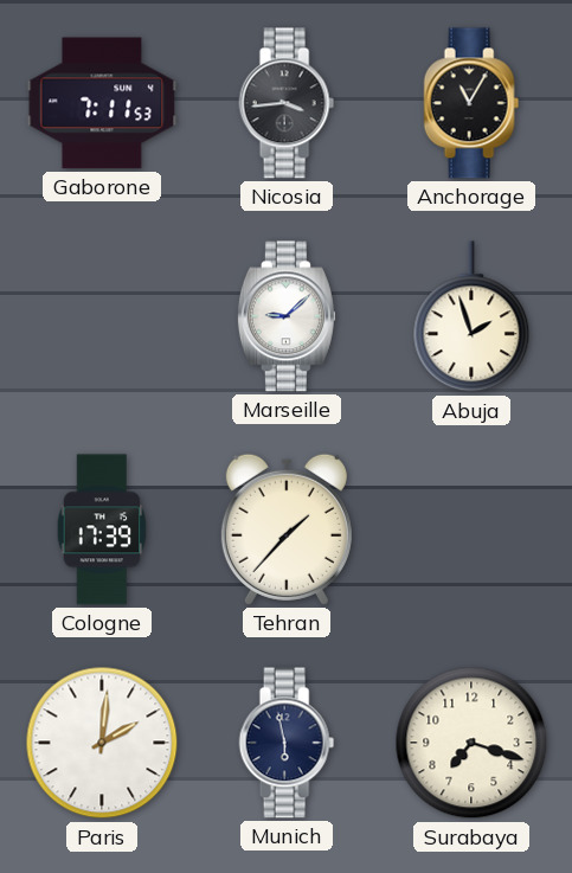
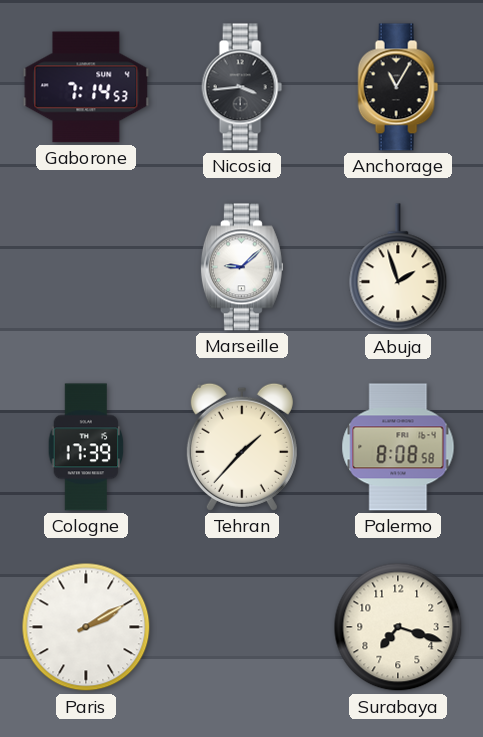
Gaborone: 7:11 -> 7:14
Palermo: none -> 8:08
Paris: 2:01 -> 2:10
Munich: 5:58 -> none
